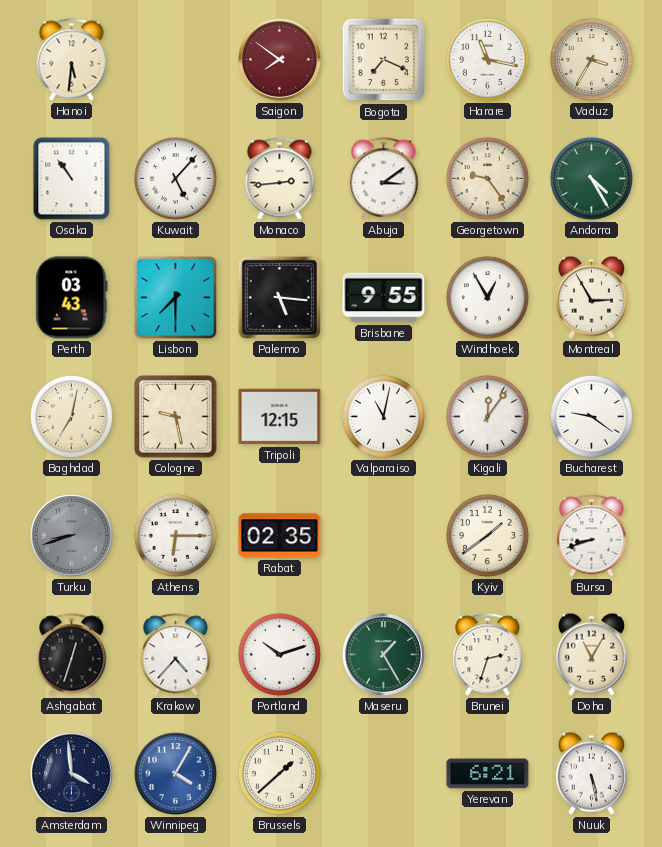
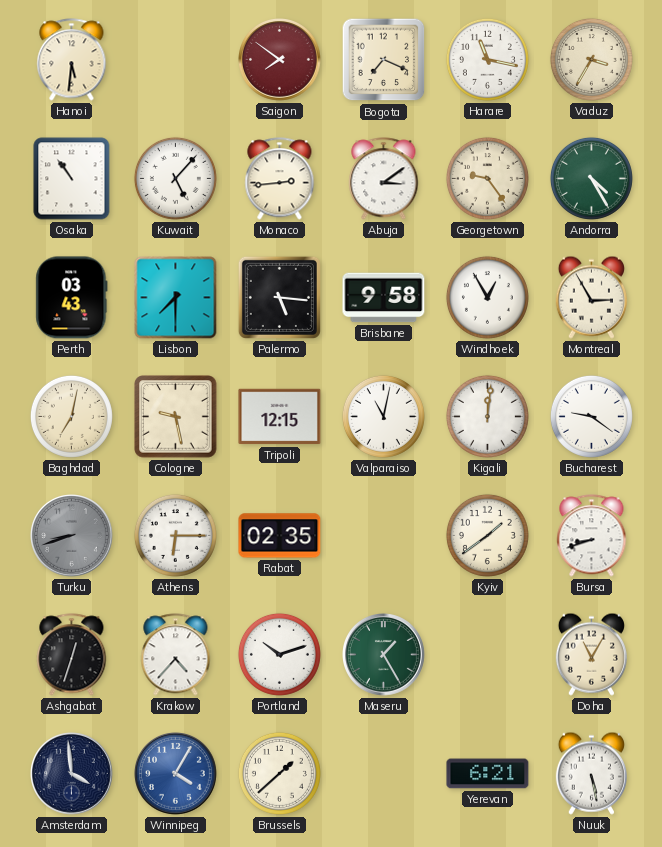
Brisbane: 9:55 -> 9:58
Kigali: 12:06 -> 12:01
Brunei: 2:33 -> none
